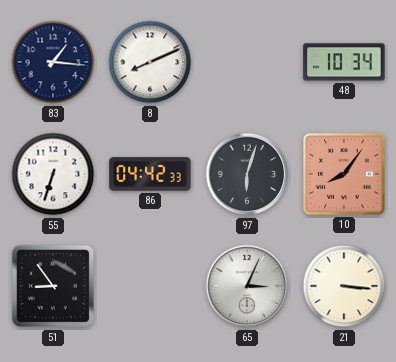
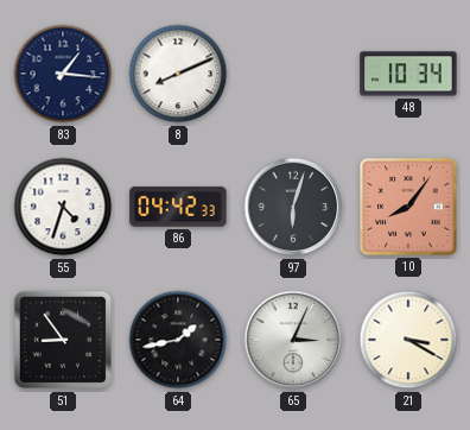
55: 6:33 -> 4:33
64: none -> 1:43
21: 3:16 -> 3:20
